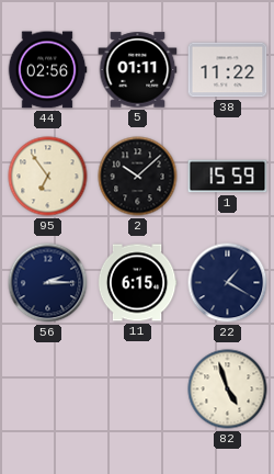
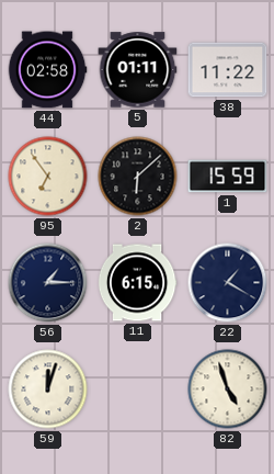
44: 02:56 -> 02:58
2: 10:08 -> 6:08
56: 2:15 -> 1:15
59: none -> 12:03
